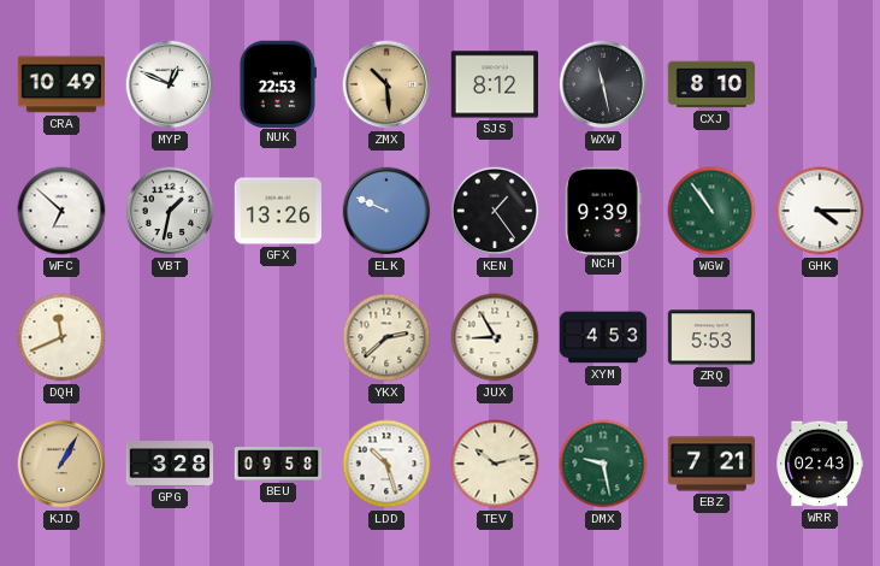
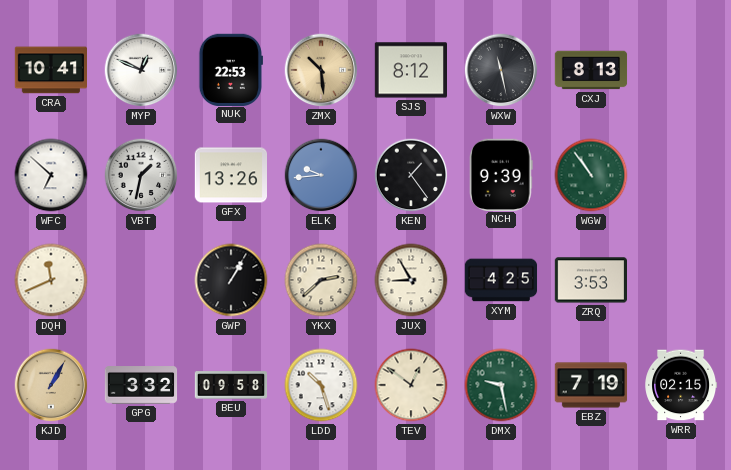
CRA: 10:49 -> 10:41
CXJ: 8:10 -> 8:13
ELK: 9:49 -> 9:44
GHK: 4:15 -> none
GWP: none -> 1:05
XYM: 4:53 -> 4:25
ZRQ: 5:53 -> 3:53
GPG: 3:28 -> 3:32
TEV: 10:13 -> 12:51
EBZ: 7:21 -> 7:19
WRR: 02:43 -> 02:15
